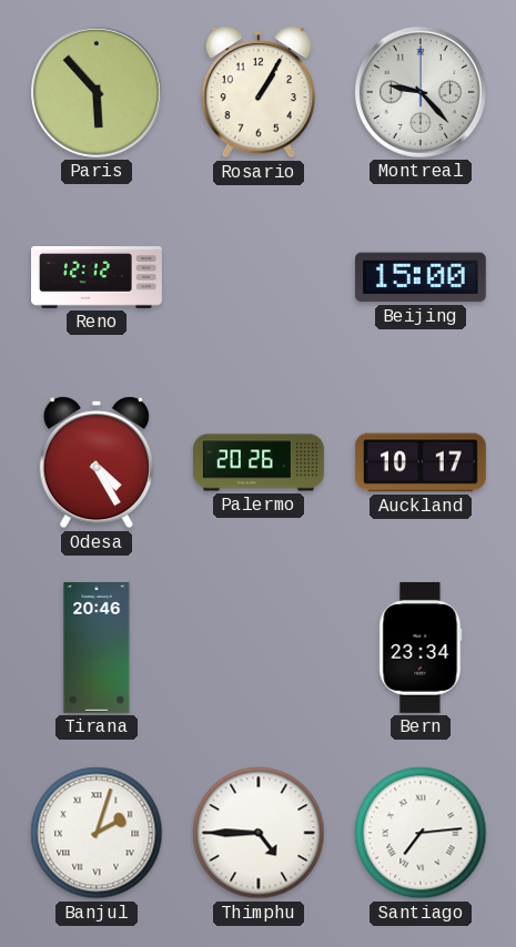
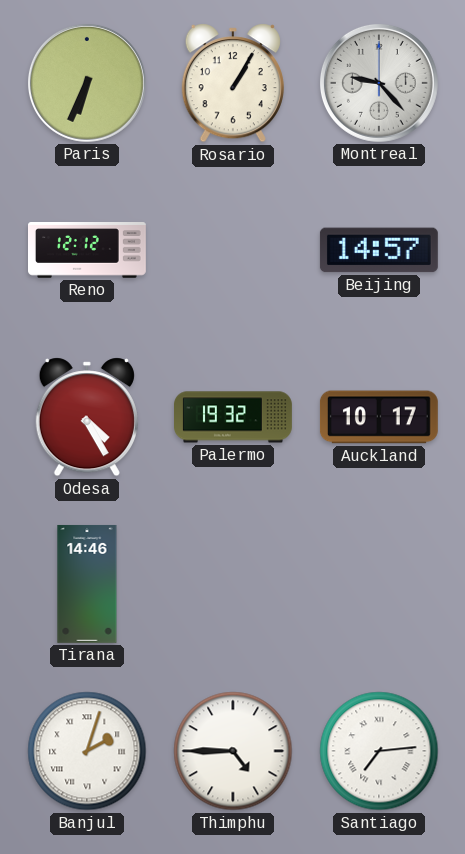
Paris: 5:53 -> 6:34
Beijing: 15:00 -> 14:57
Palermo: 20:26 -> 19:32
Tirana: 20:46 -> 14:46
Bern: 23:34 -> none
